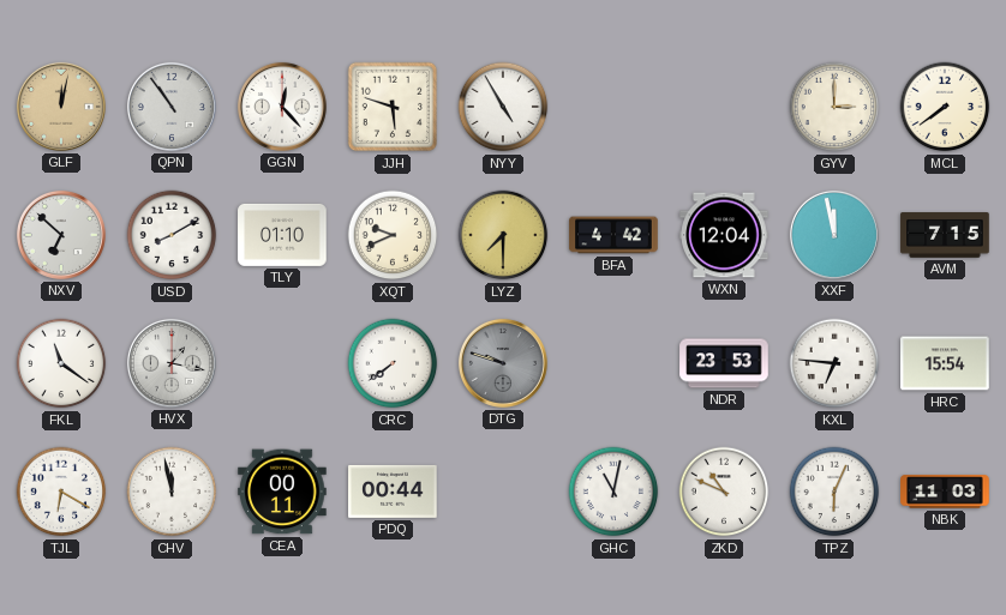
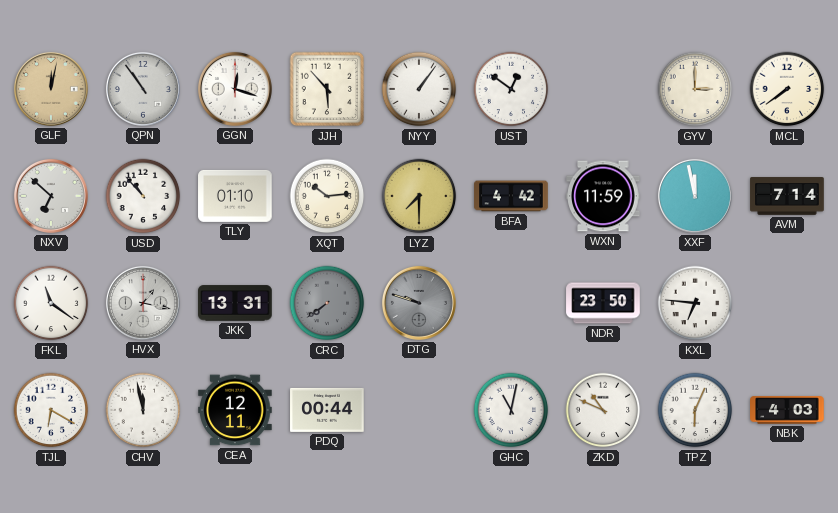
GGN: 12:23 -> 12:18
JJH: 5:48 -> 5:53
NYY: 4:55 -> 1:06
UST: none -> 12:51
USD: 8:10 -> 10:53
XQT: 9:41 -> 10:14
WXN: 12:04 -> 11:59
AVM: 7:15 -> 7:14
JKK: none -> 13:31
CRC dial: white -> grey
NDR: 23:53 -> 23:50
HRC: 15:54 -> none
CEA: 00:11 -> 12:11
NBK: 11:03 -> 4:03
